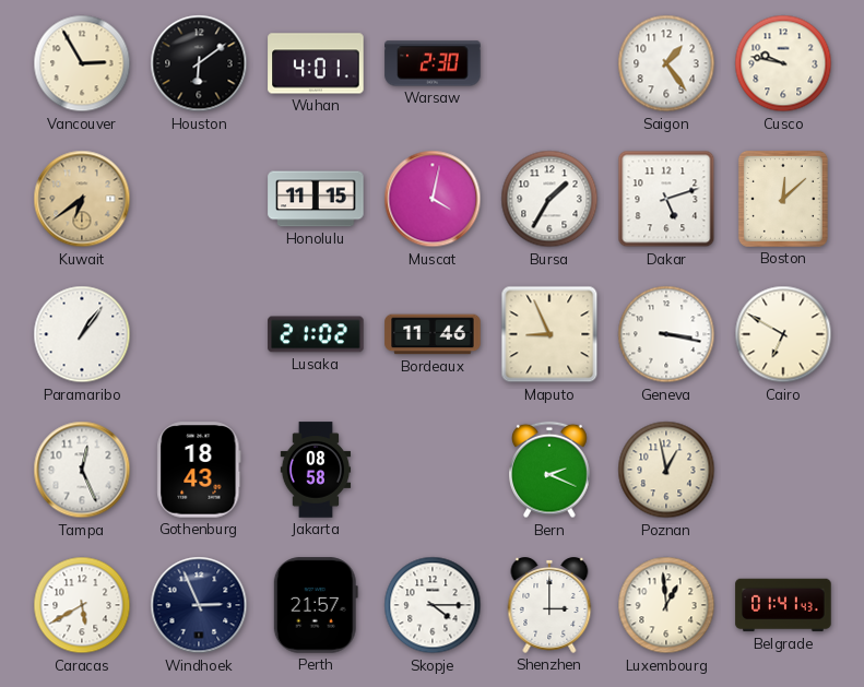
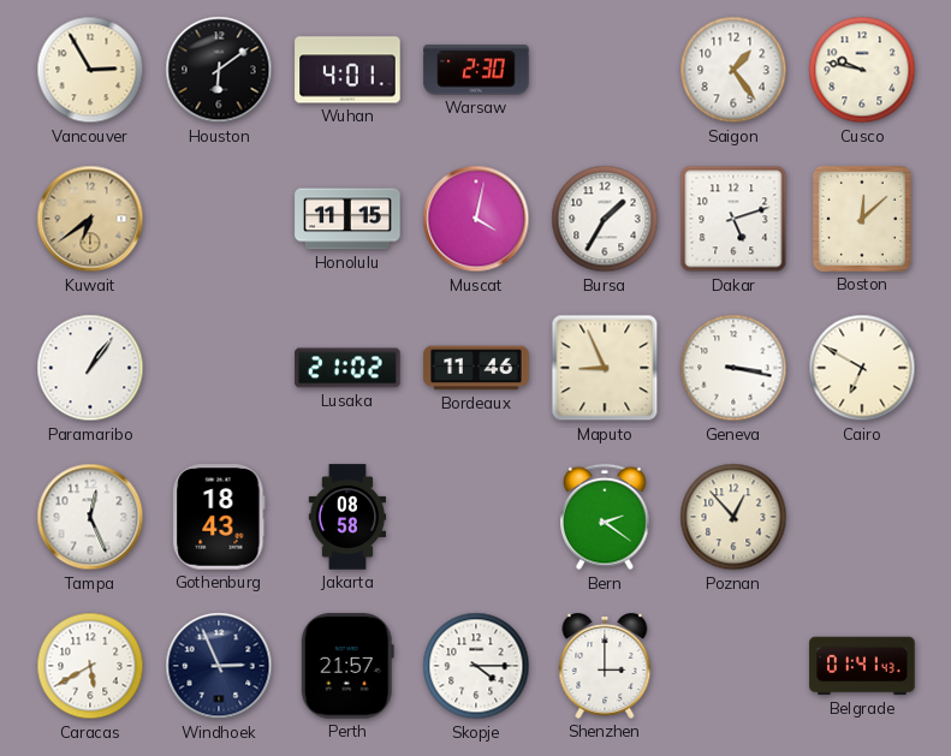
Bern: 2:19 -> 2:21
Poznan: 12:58 -> 12:53
Luxembourg: 12:59 -> none
